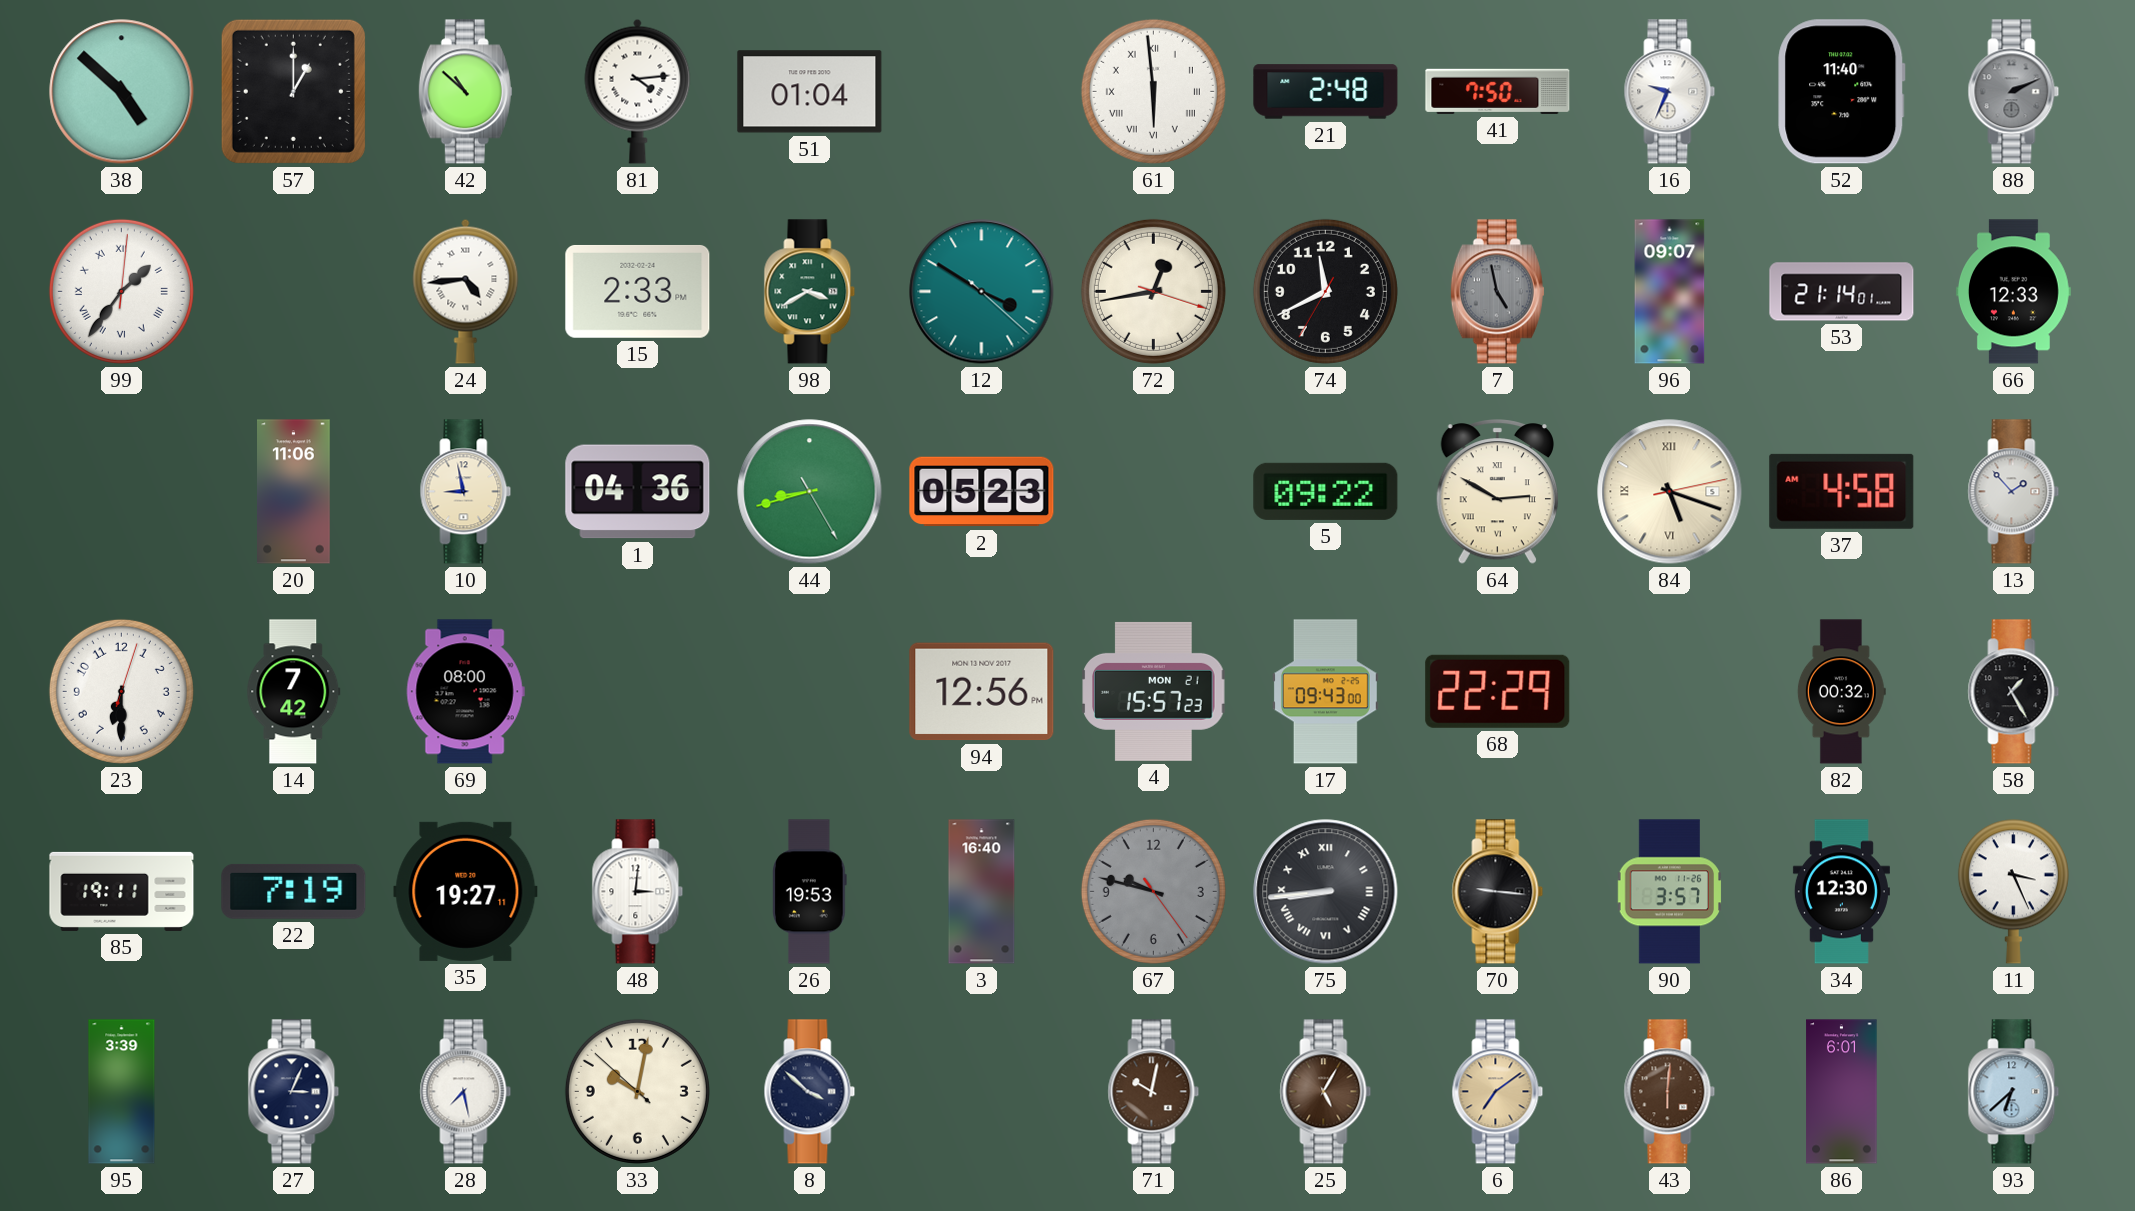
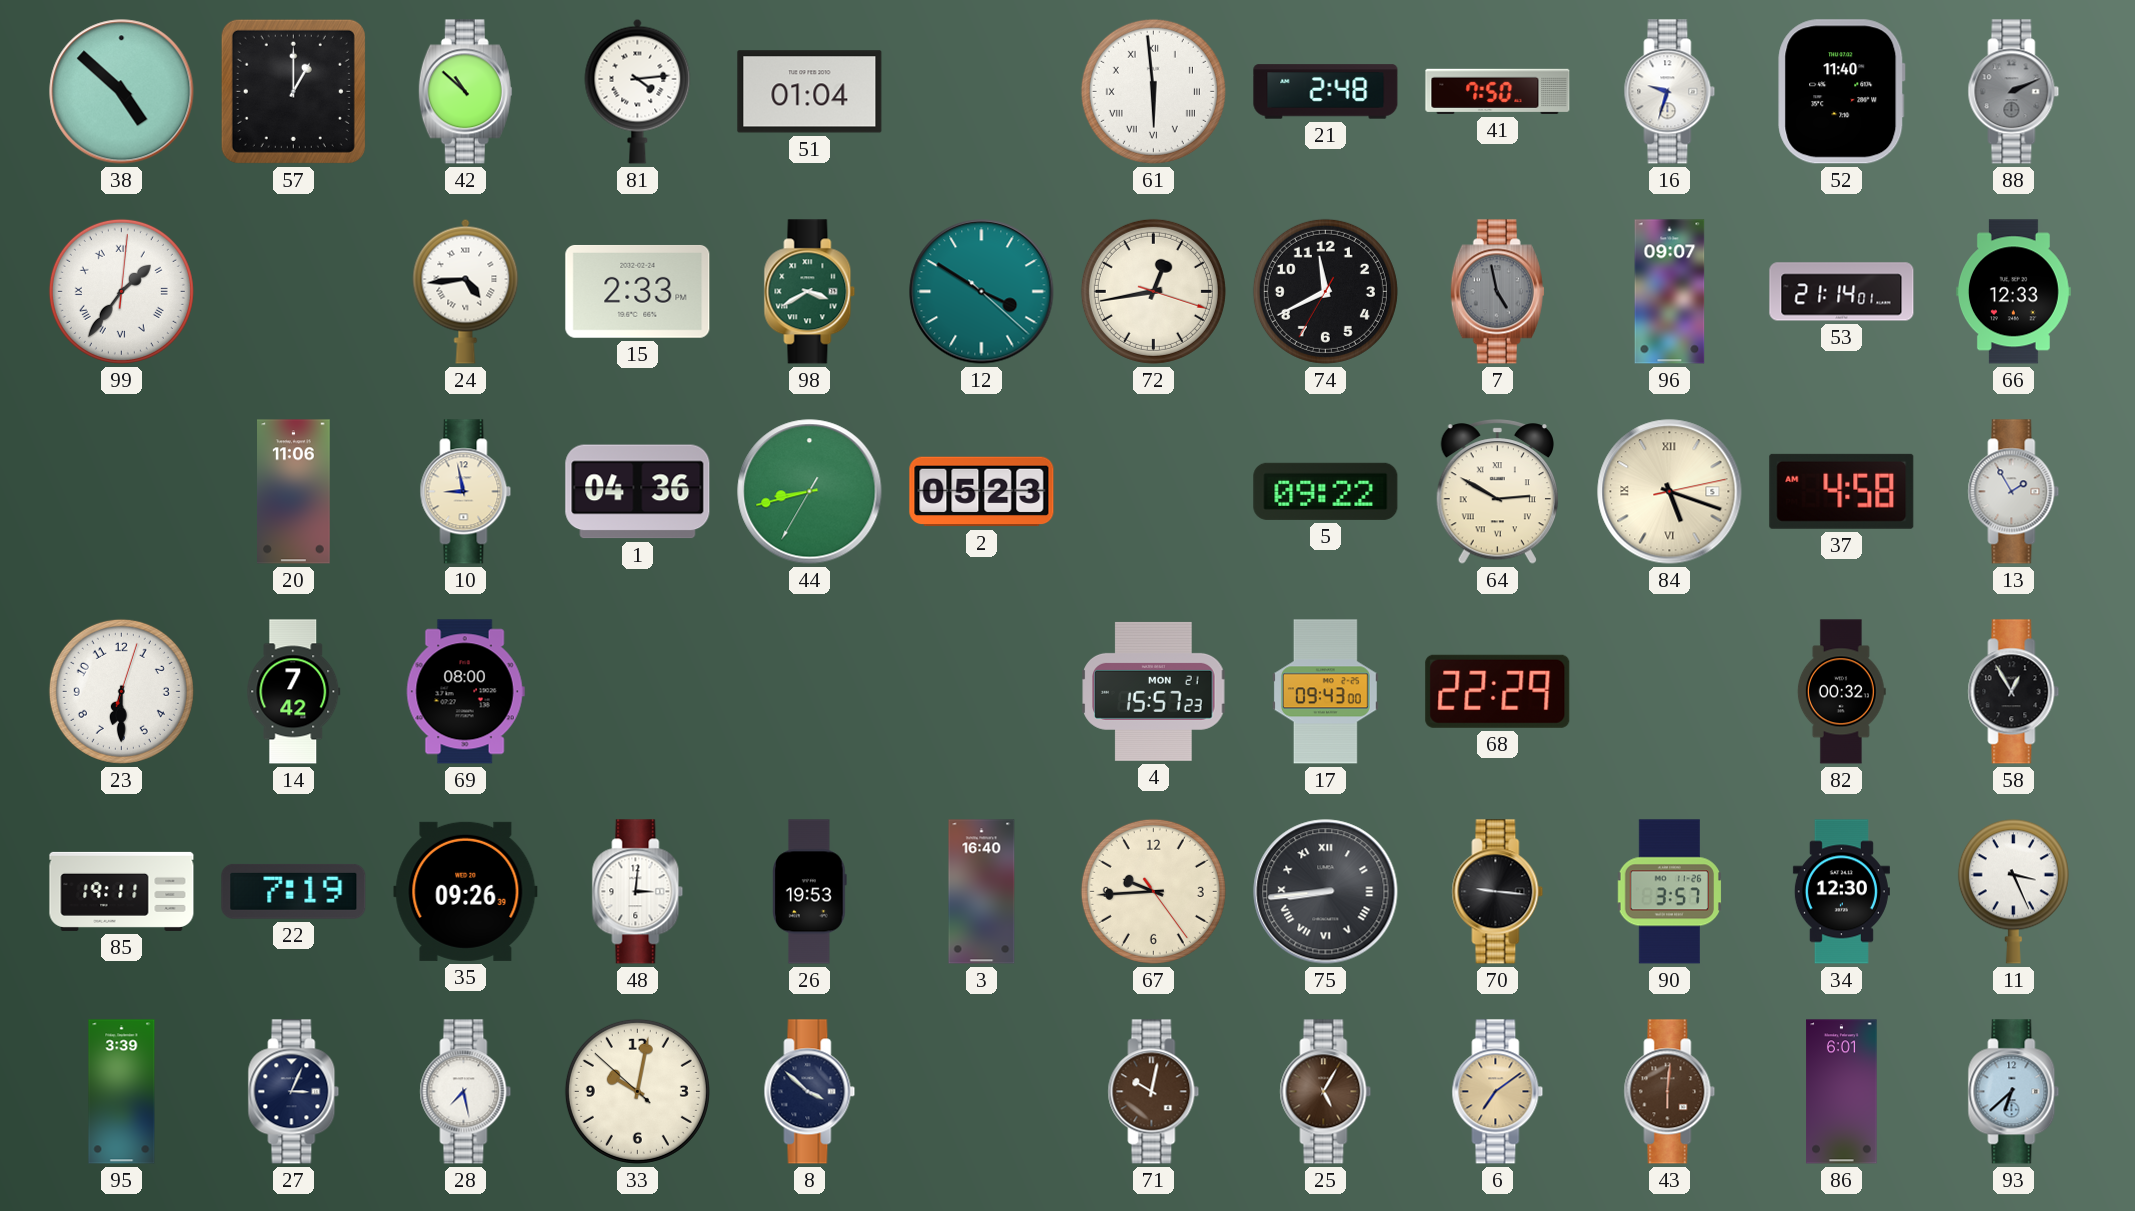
16: 9:34 -> 9:33
44: 8:42:25 -> 8:42:35
13: 1:53 -> 1:55
94: 12:56 -> none
58: 1:25 -> 12:55
35: 19:27 -> 09:26
67: 9:47 -> 9:44
67 dial: grey -> cream
